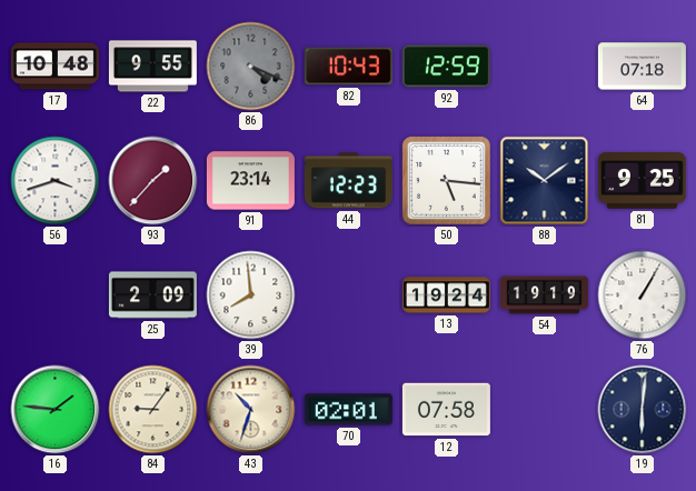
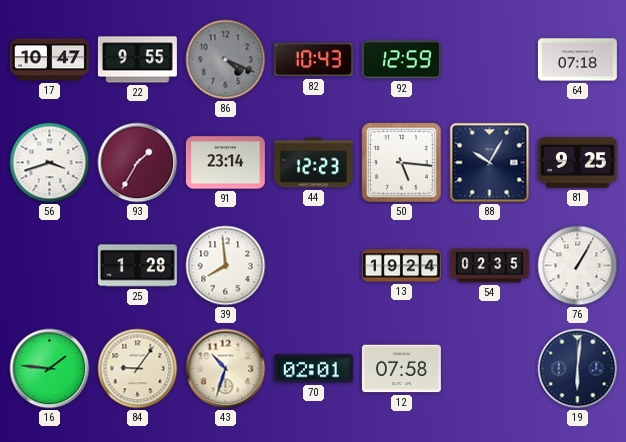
17: 10:48 -> 10:47
93: 1:37 -> 1:35
88: 10:09 -> 10:05
25: 2:09 -> 1:28
54: 19:19 -> 02:35
